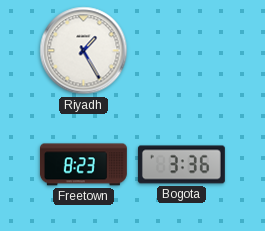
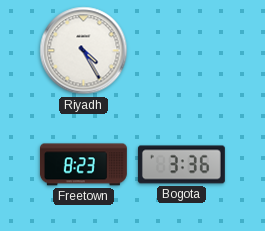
Riyadh: 1:25 -> 4:25
